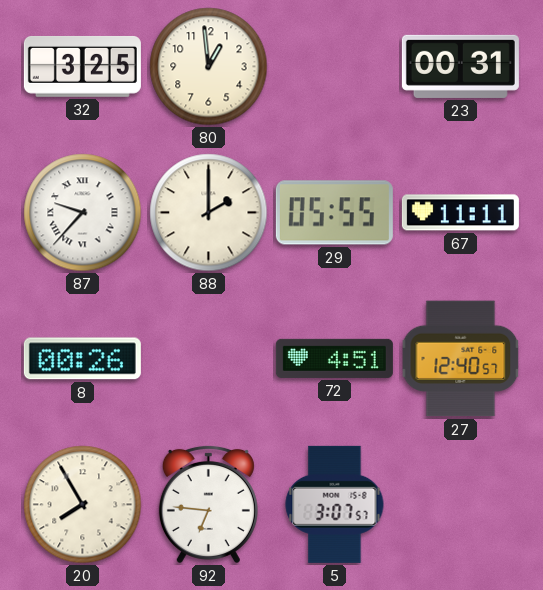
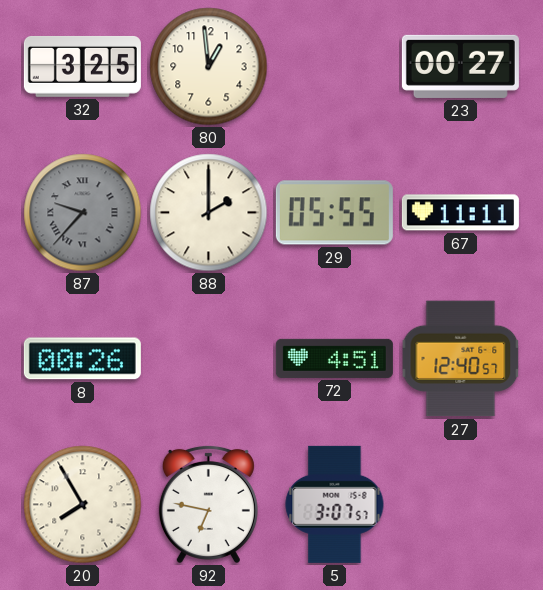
23: 00:31 -> 00:27
87 dial: white -> grey
92: 6:46 -> 6:47
